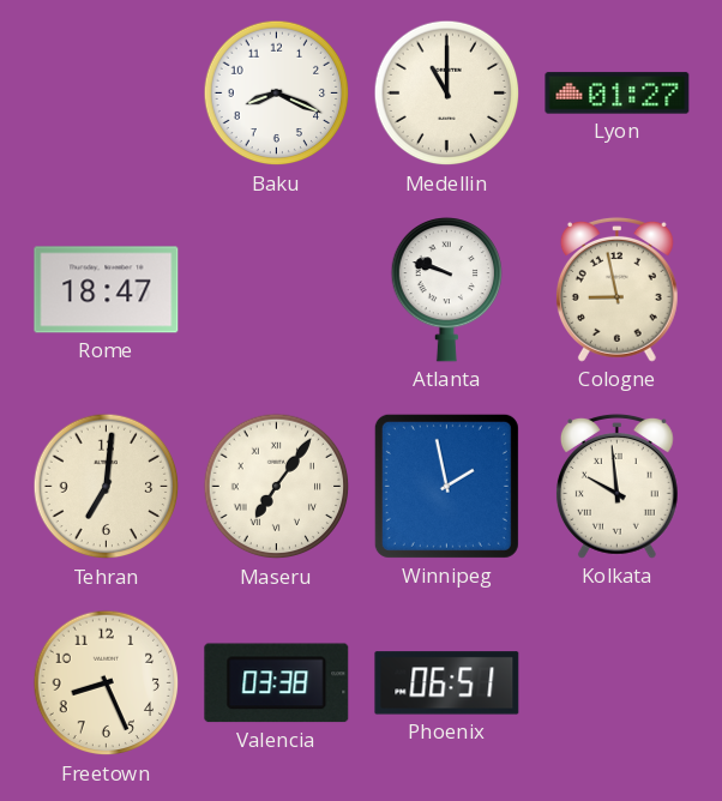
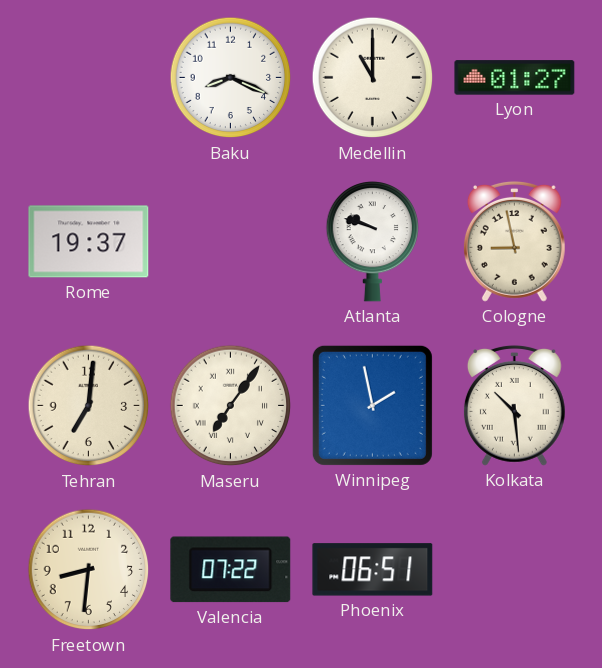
Rome: 18:47 -> 19:37
Kolkata: 9:59 -> 10:29
Freetown: 8:26 -> 8:31
Valencia: 03:38 -> 07:22
